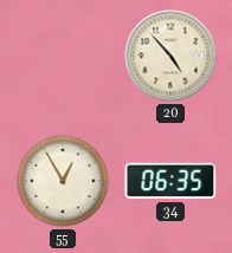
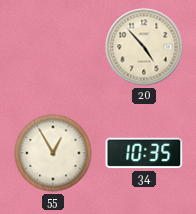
34: 06:35 -> 10:35
